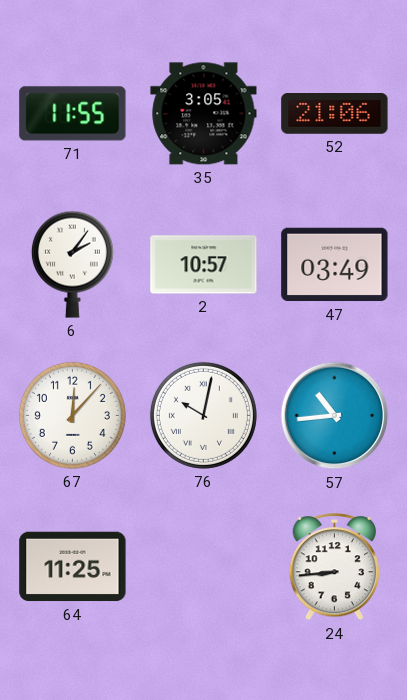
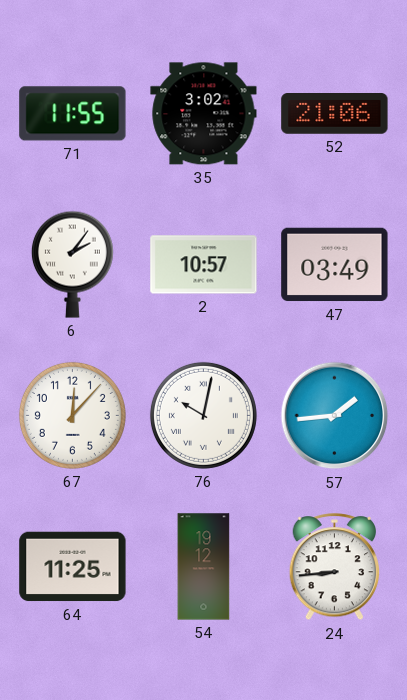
35: 3:05 -> 3:02
57: 10:44 -> 1:44
54: none -> 19:12
